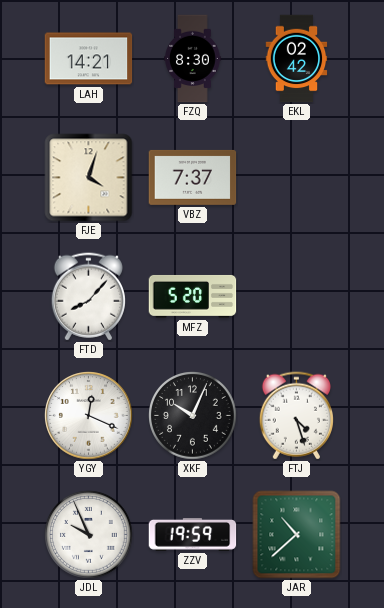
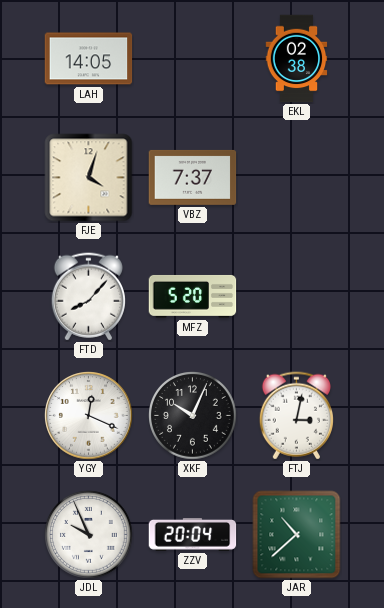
LAH: 14:21 -> 14:05
FZQ: 8:30 -> none
EKL: 02:42 -> 02:38
FTJ: 4:27 -> 3:02
ZZV: 19:59 -> 20:04
